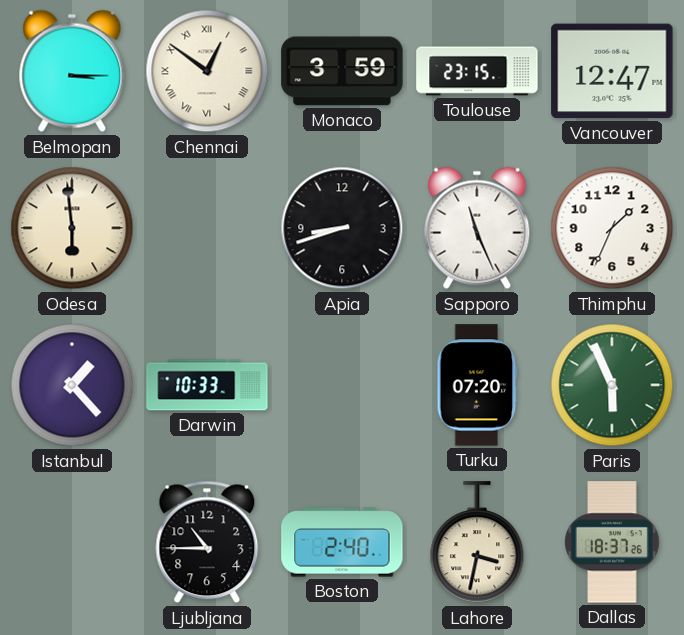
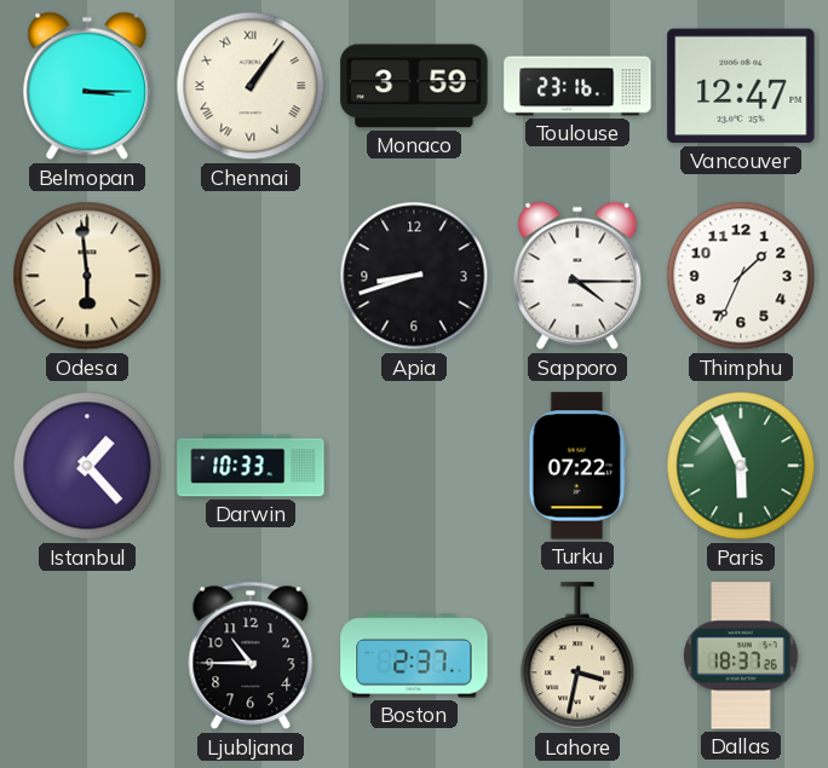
Chennai: 12:51 -> 1:06
Toulouse: 23:15 -> 23:16
Sapporo: 11:26 -> 4:15
Turku: 07:20 -> 07:22
Boston: 2:40 -> 2:37
